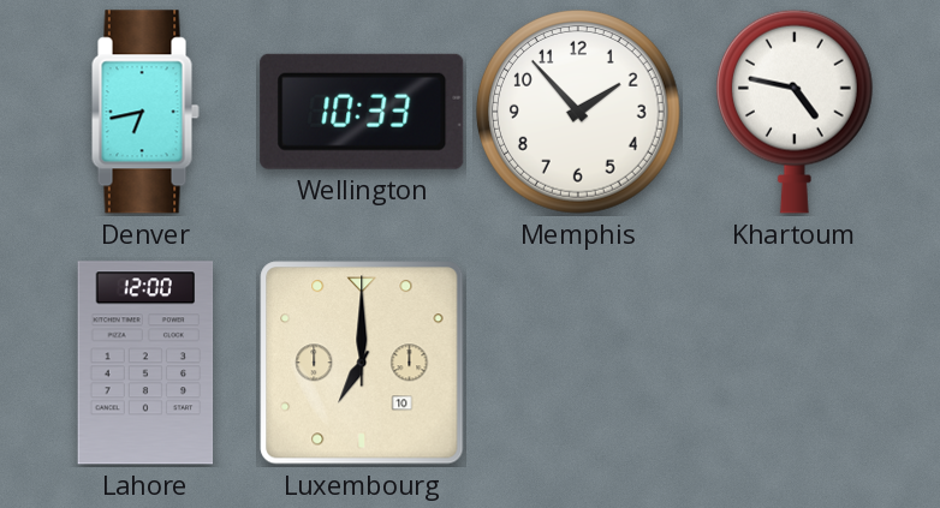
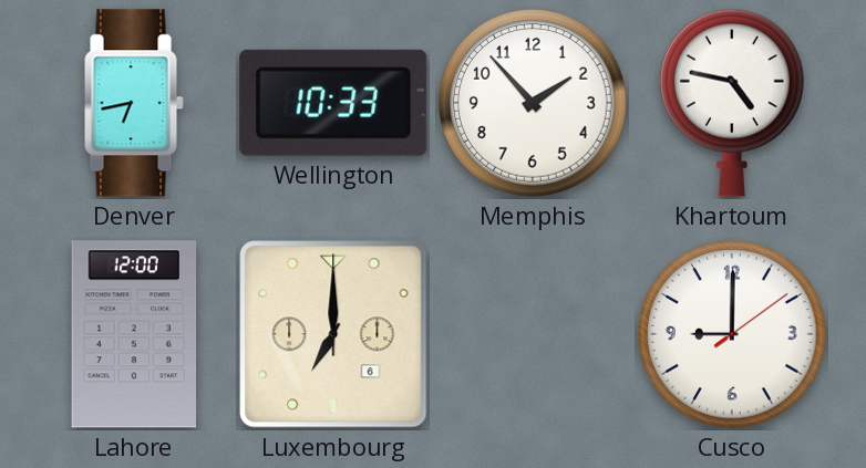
Luxembourg date: 10 -> 6
Cusco: none -> 9:00
